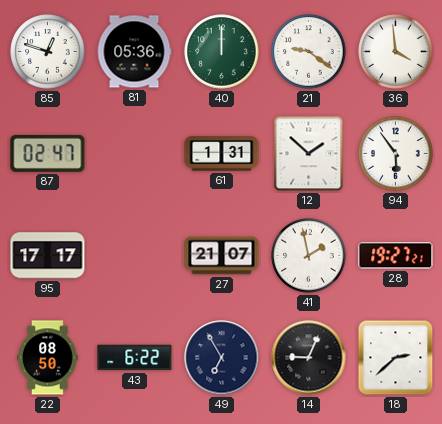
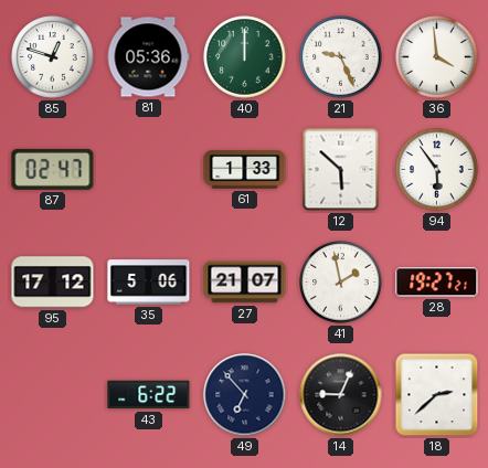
21: 9:21 -> 9:26
61: 1:31 -> 1:33
12: 1:52 -> 5:52
95: 17:17 -> 17:12
35: none -> 5:06
22: 08:50 -> none
49: 6:55 -> 6:53
